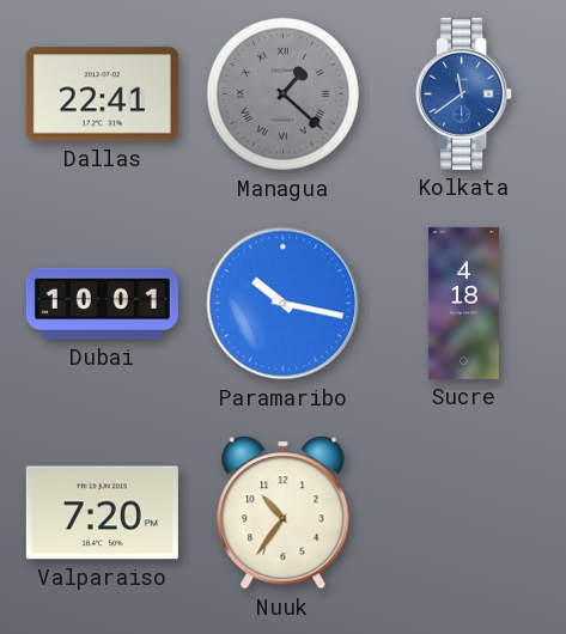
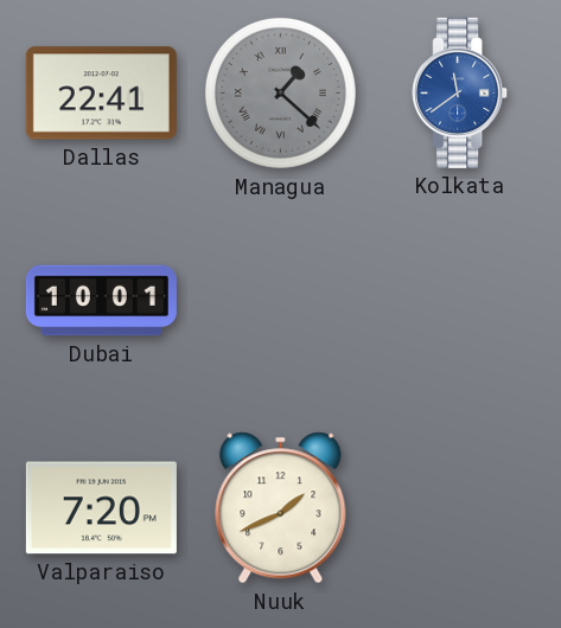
Paramaribo: 10:17 -> none
Sucre: 4:18 -> none
Nuuk: 10:36 -> 1:41
